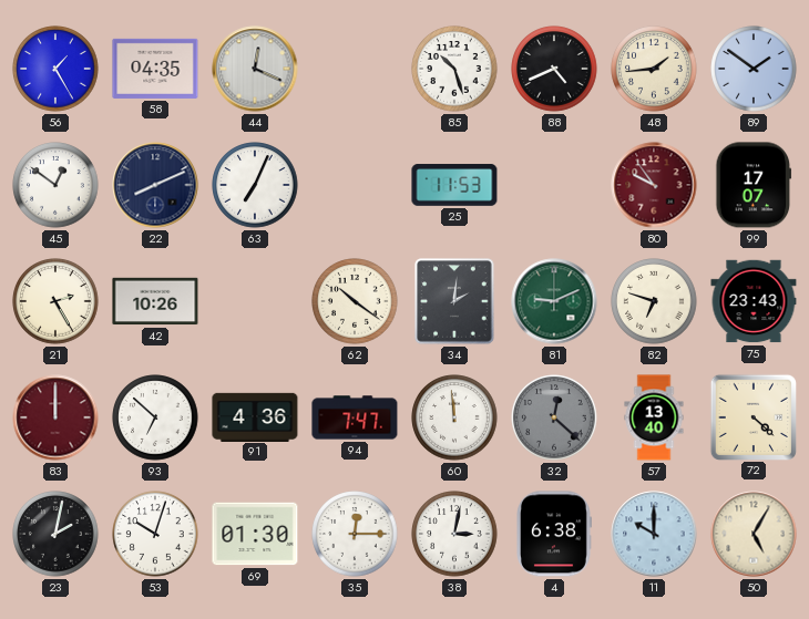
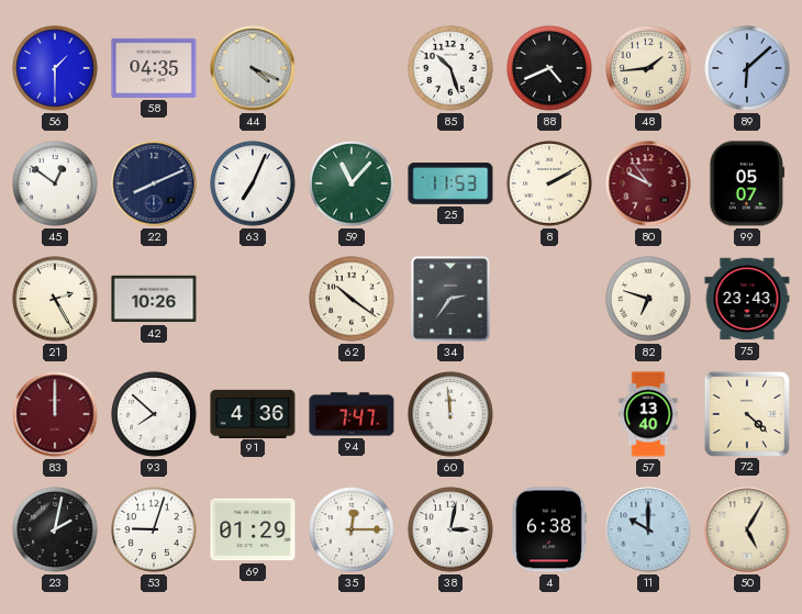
56: 1:25 -> 1:30
44: 12:19 -> 4:19
89: 1:51 -> 6:08
59: none -> 11:07
8: none -> 2:10
99: 17:07 -> 05:07
34: 2:01 -> 2:36
81: 9:11 -> none
93: 6:52 -> 7:52
32: 12:22 -> none
53: 10:03 -> 9:03
69: 01:30 -> 01:29
